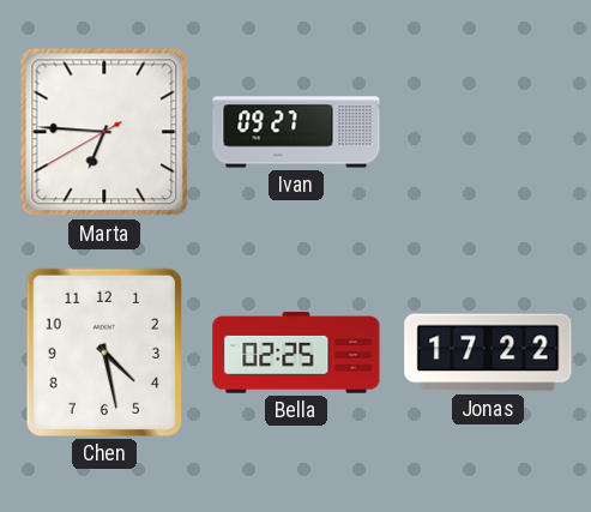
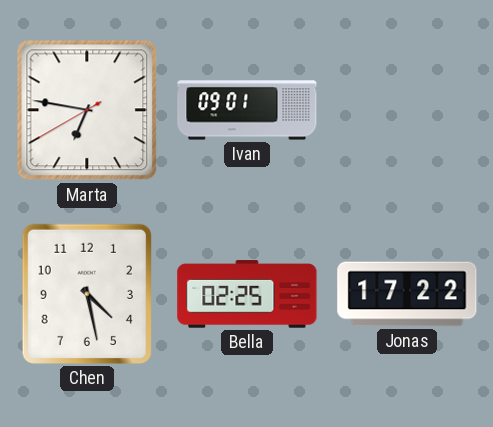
Marta: 6:45 -> 6:46
Ivan: 09:27 -> 09:01
